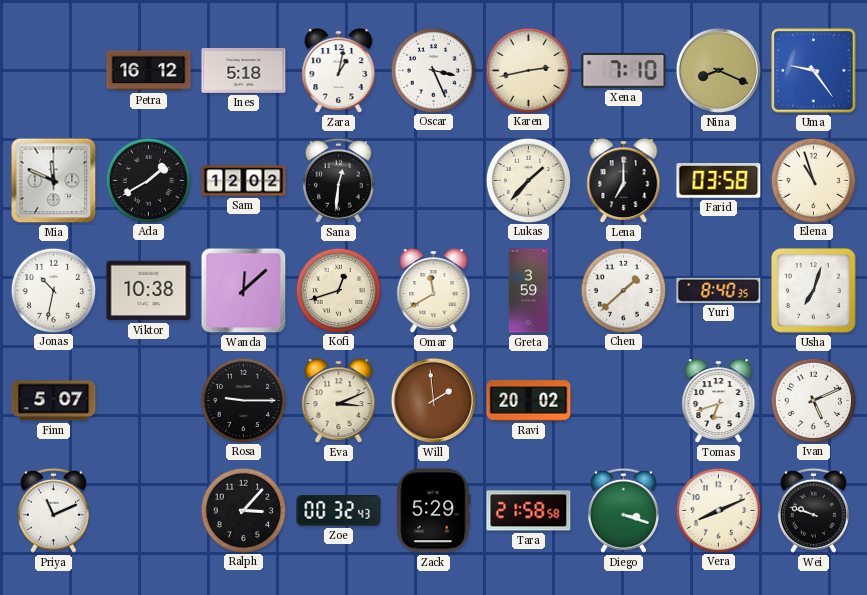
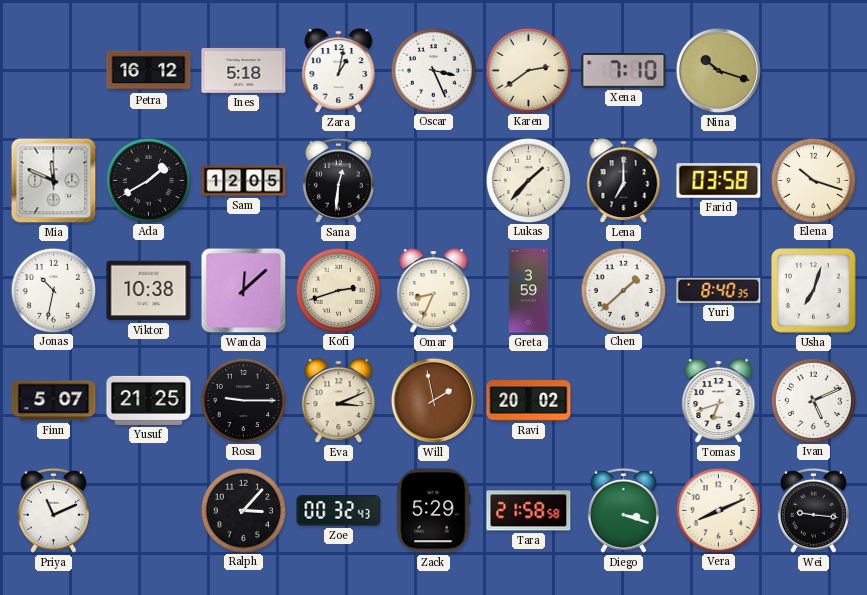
Karen: 2:43 -> 2:39
Nina: 8:19 -> 10:18
Uma: 9:24 -> none
Sam: 12:02 -> 12:05
Elena: 10:57 -> 10:18
Kofi: 12:42 -> 2:42
Omar: 11:40 -> 8:34
Yusuf: none -> 21:25
Will: 1:59 -> 1:58
Wei: 9:48 -> 9:16
